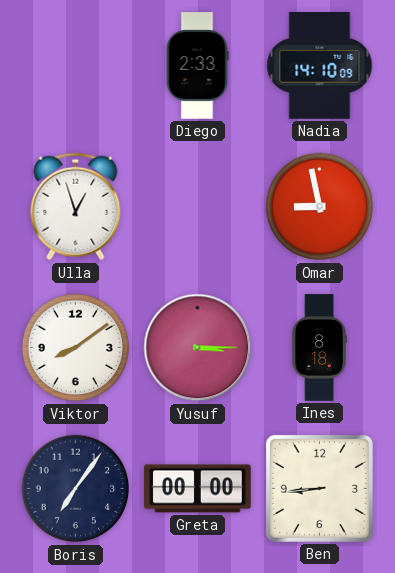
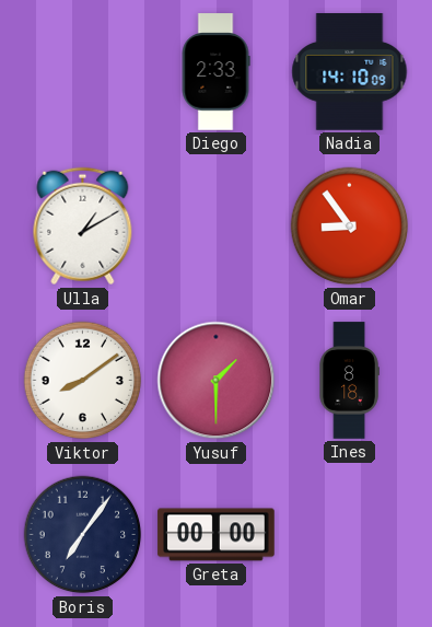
Ulla: 12:57 -> 1:10
Omar: 8:58 -> 8:54
Yusuf: 3:15 -> 1:30
Ben: 8:44 -> none
